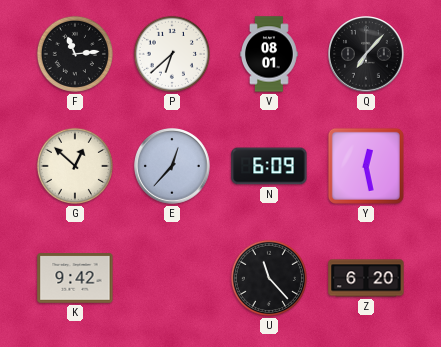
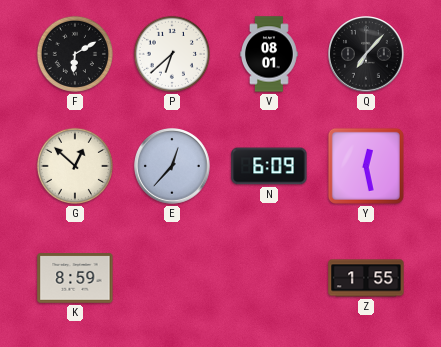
F: 11:14 -> 6:10
K: 9:42 -> 8:59
U: 11:23 -> none
Z: 6:20 -> 1:55
